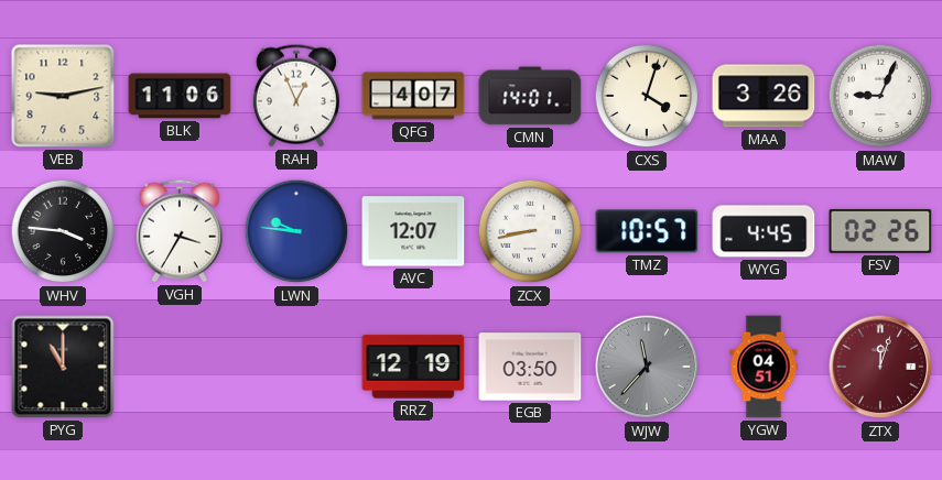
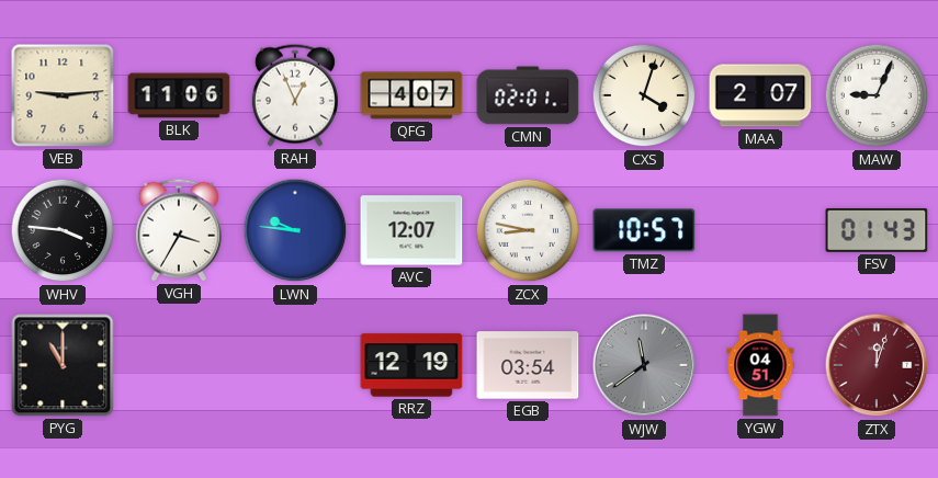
VEB: 9:13 -> 9:14
CMN: 14:01 -> 02:01
MAA: 3:26 -> 2:07
ZCX: 8:43 -> 8:47
WYG: 4:45 -> none
FSV: 02:26 -> 01:43
EGB: 03:50 -> 03:54
WJW: 11:37 -> 11:39
